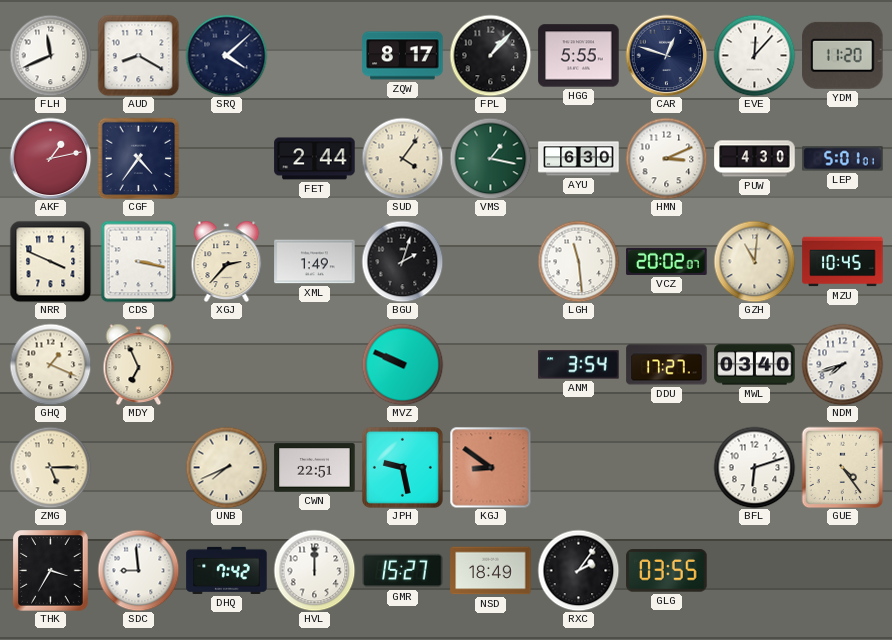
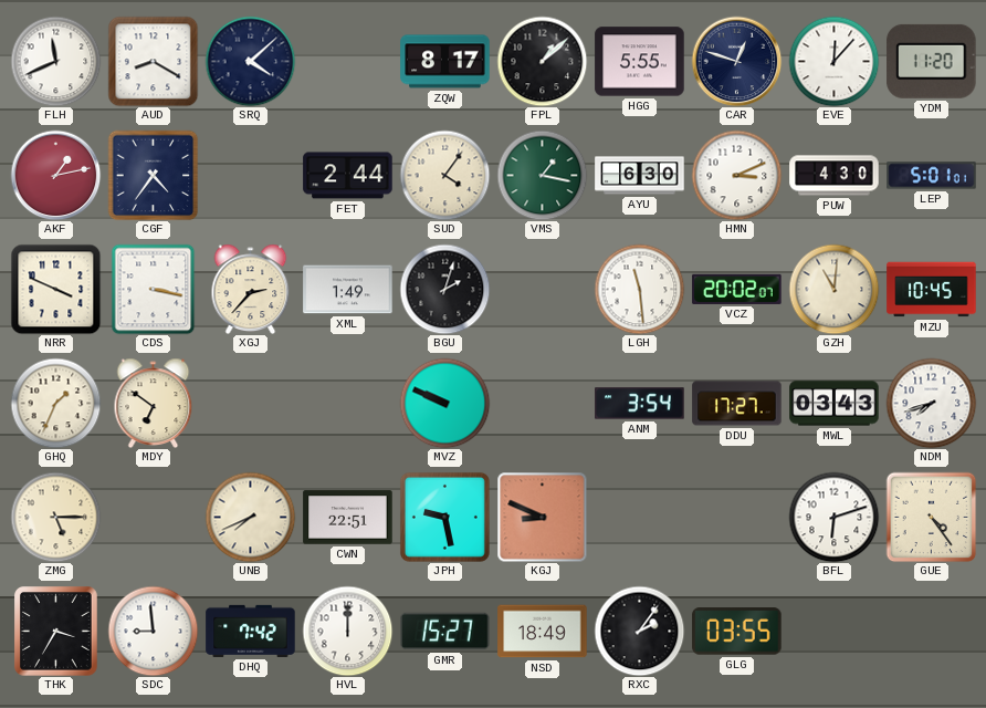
FPL: 1:07 -> 1:08
GHQ: 1:19 -> 1:34
MDY: 6:56 -> 6:51
MWL: 03:40 -> 03:43
KGJ: 8:51 -> 8:49
